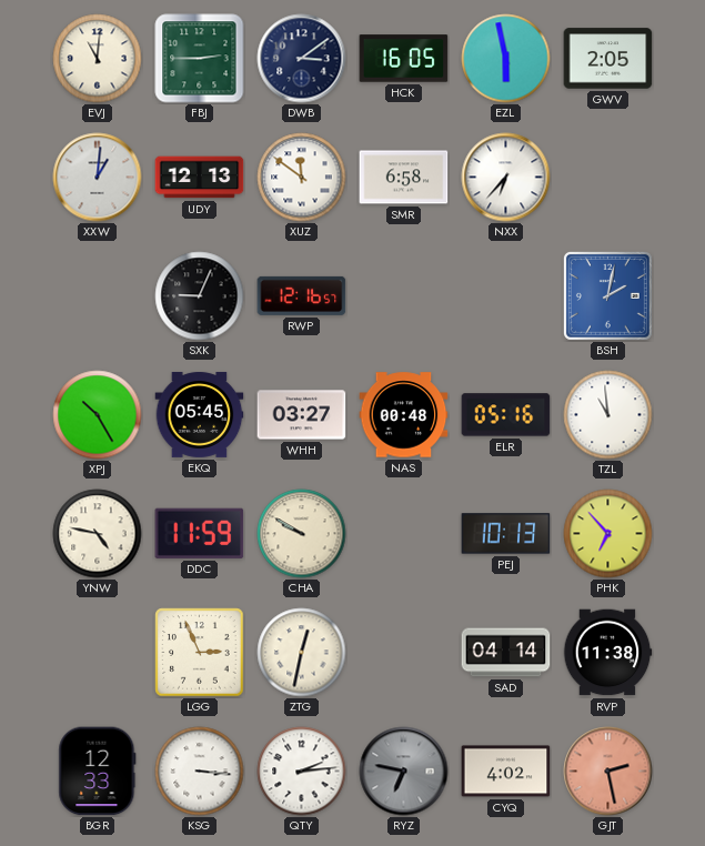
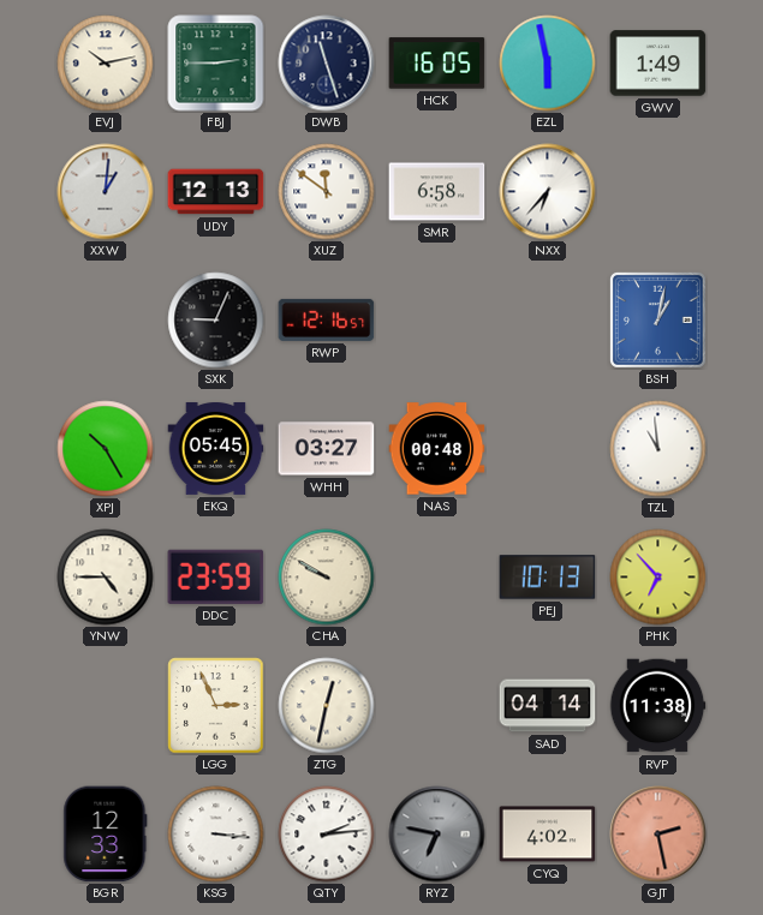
EVJ: 11:01 -> 10:13
DWB: 3:09 -> 11:27
GWV: 2:05 -> 1:49
BSH: 2:02 -> 1:02
ELR: 05:16 -> none
YNW: 4:47 -> 4:45
DDC: 11:59 -> 23:59
